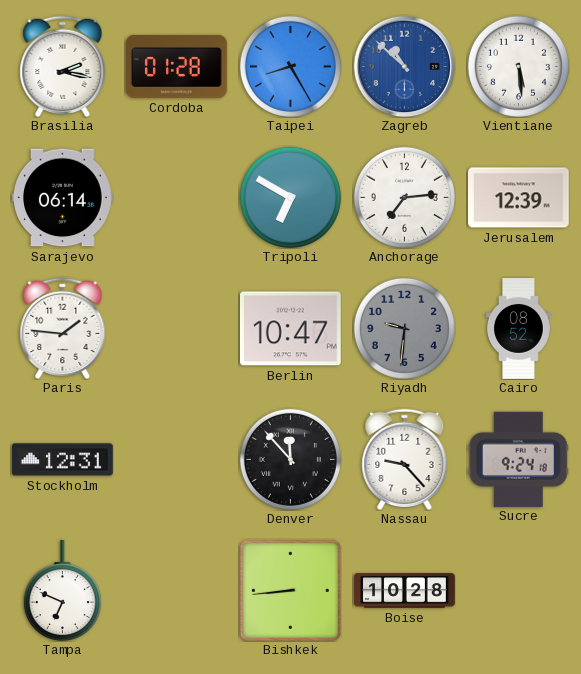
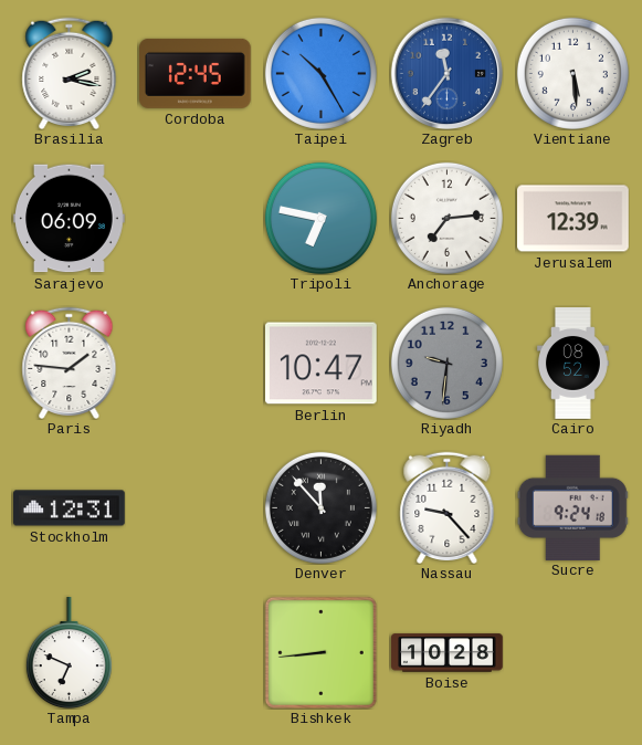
Cordoba: 01:28 -> 12:45
Taipei: 8:25 -> 10:25
Zagreb: 10:52 -> 11:36
Sarajevo: 06:14 -> 06:09
Tripoli: 6:50 -> 6:47
